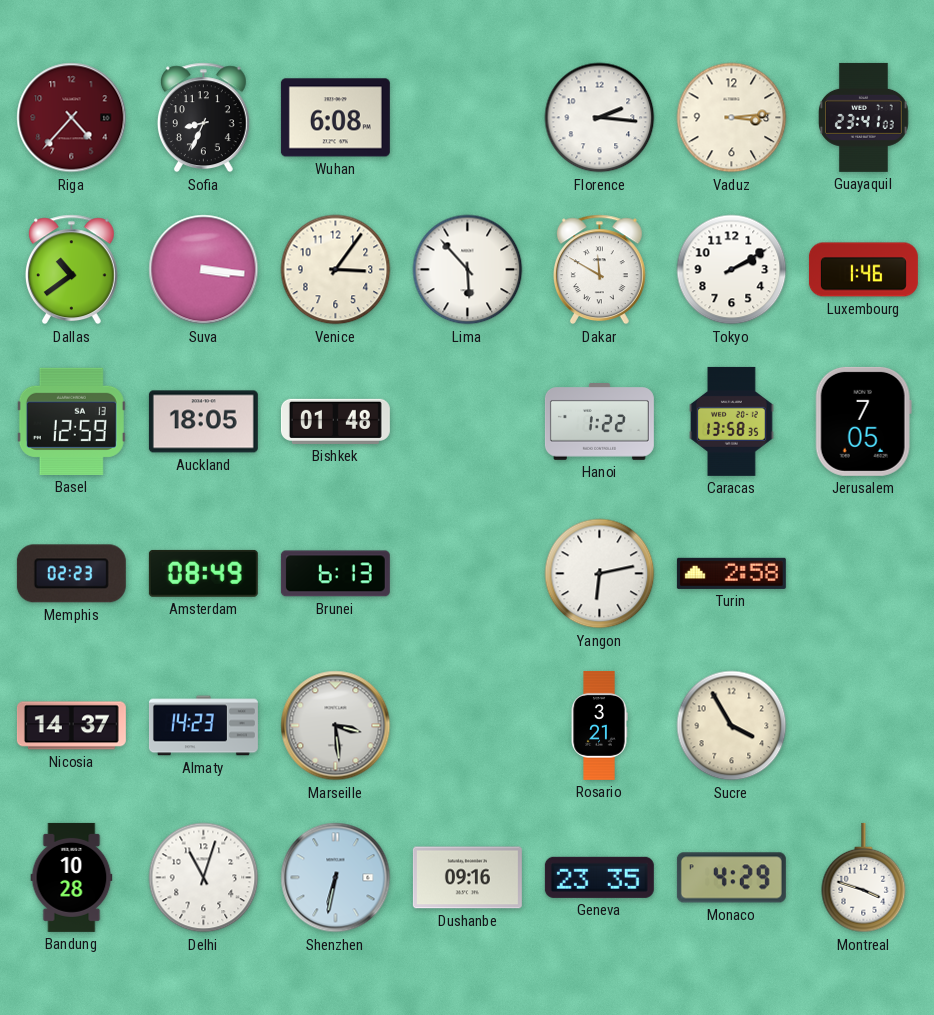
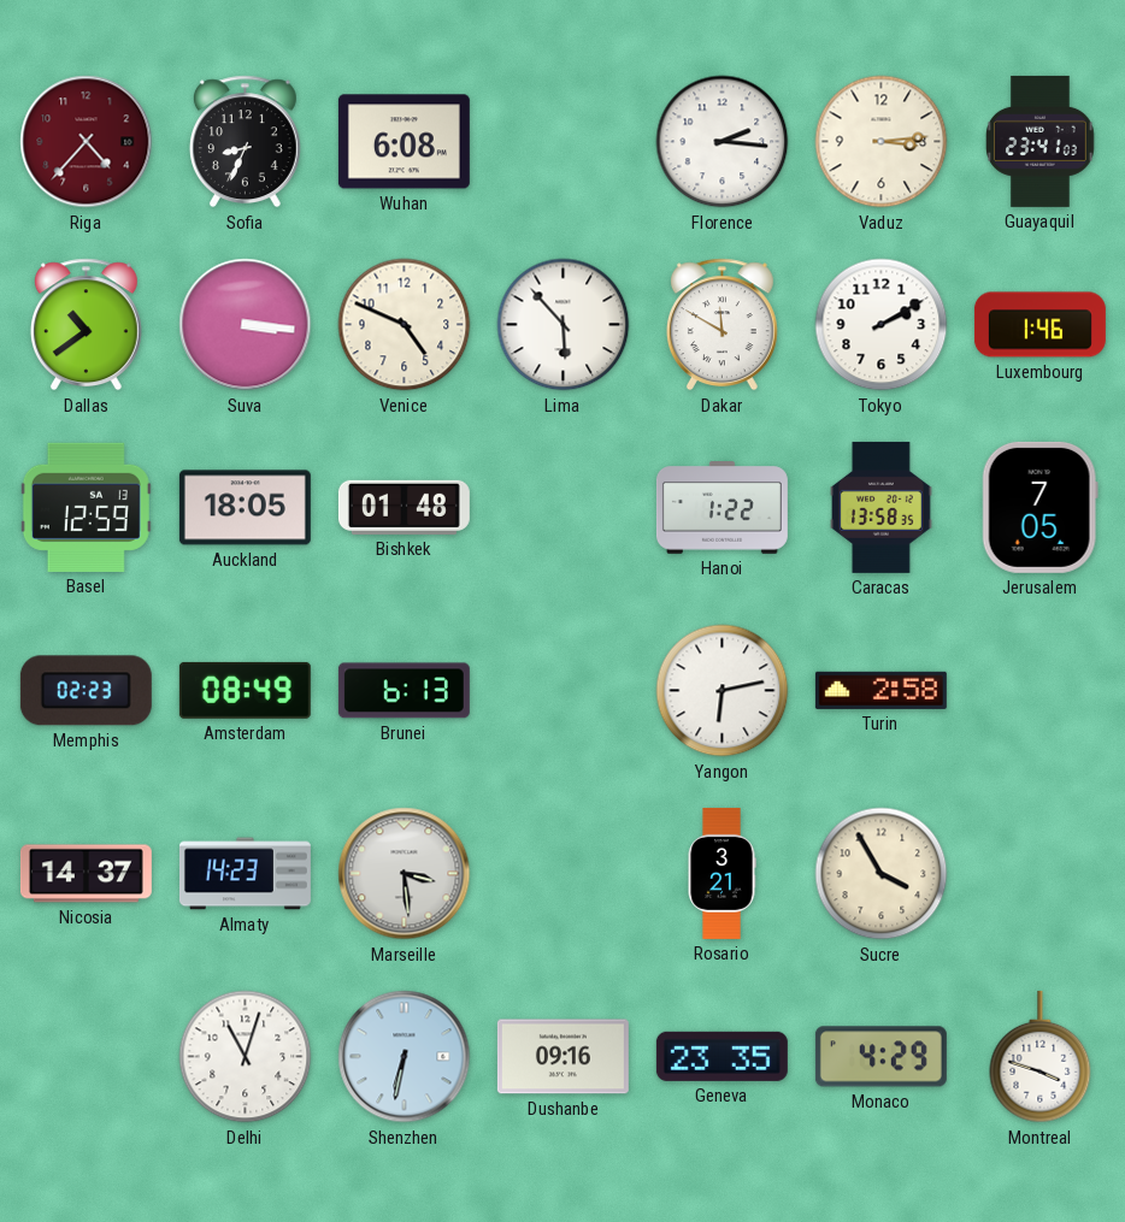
Venice: 3:06 -> 4:49
Bandung: 10:28 -> none
